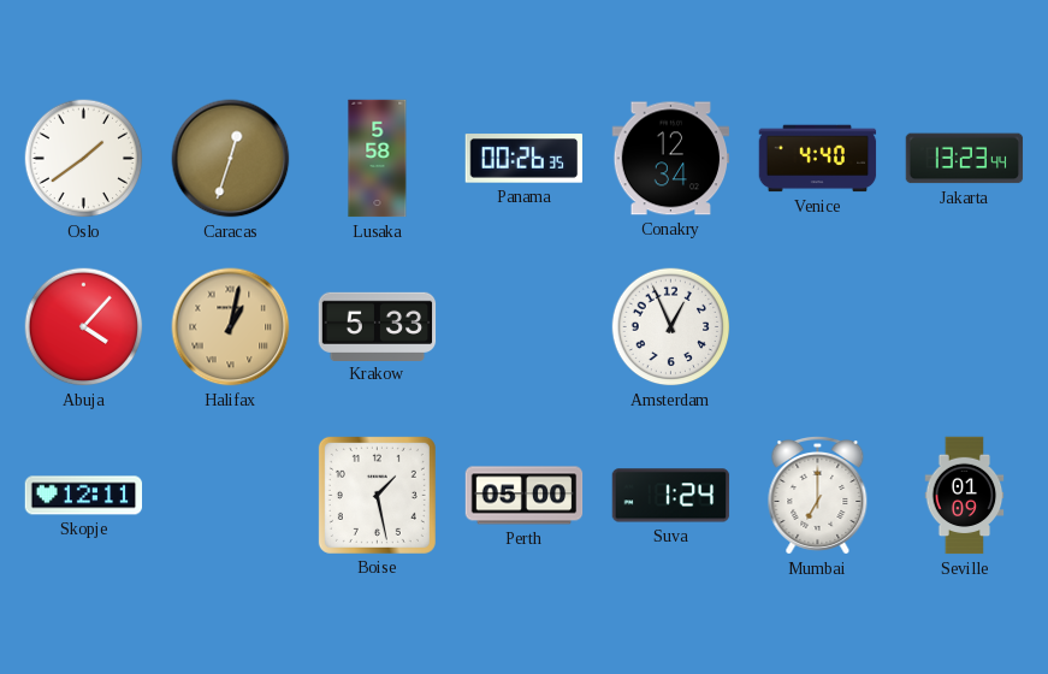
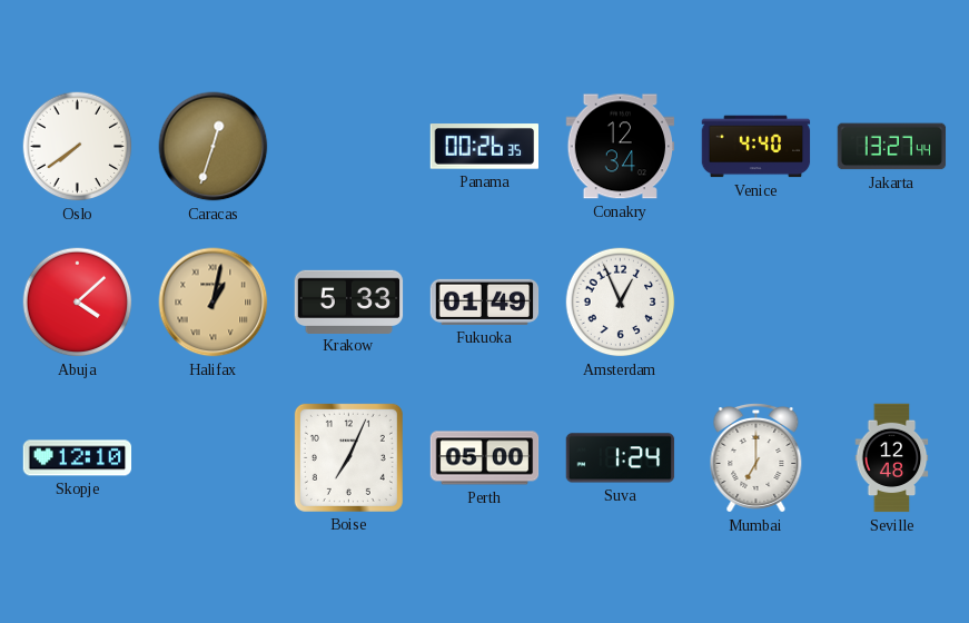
Oslo: 1:39 -> 7:39
Lusaka: 5:58 -> none
Jakarta: 13:23 -> 13:27
Abuja: 4:07 -> 4:08
Fukuoka: none -> 01:49
Skopje: 12:11 -> 12:10
Boise: 1:28 -> 7:04
Seville: 01:09 -> 12:48
